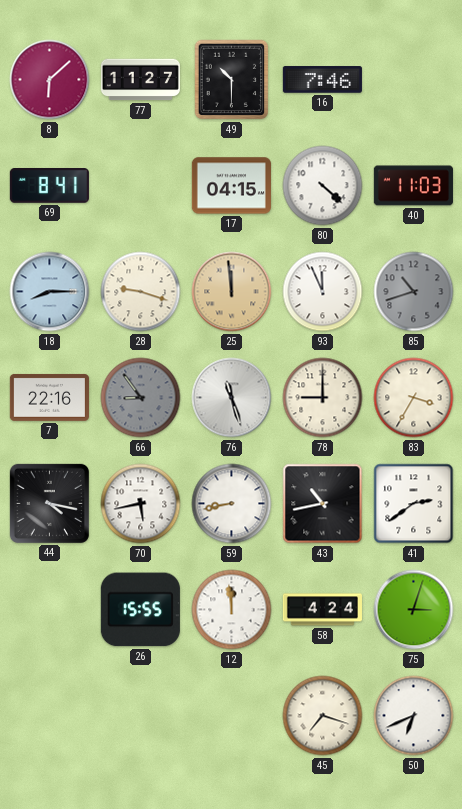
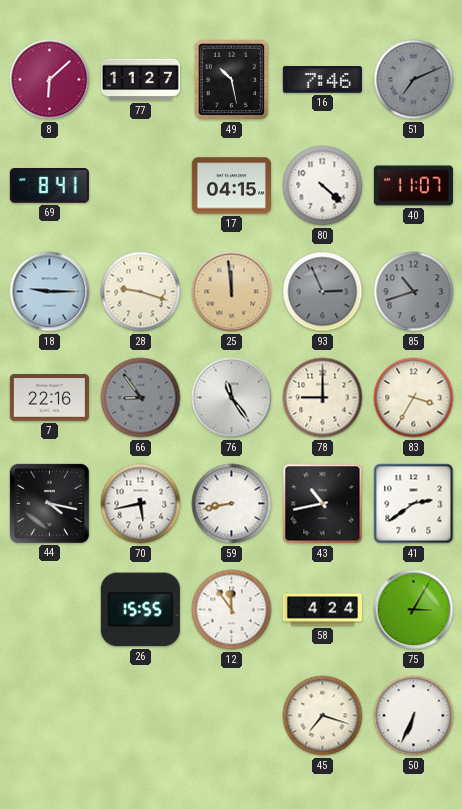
49: 10:30 -> 10:28
51: none -> 7:11
40: 11:03 -> 11:07
18: 8:15 -> 9:15
93: 11:56 -> 2:56
93 dial: white -> grey
76: 11:27 -> 11:24
12: 11:59 -> 11:54
75: 3:03 -> 3:05
50: 6:41 -> 6:34
